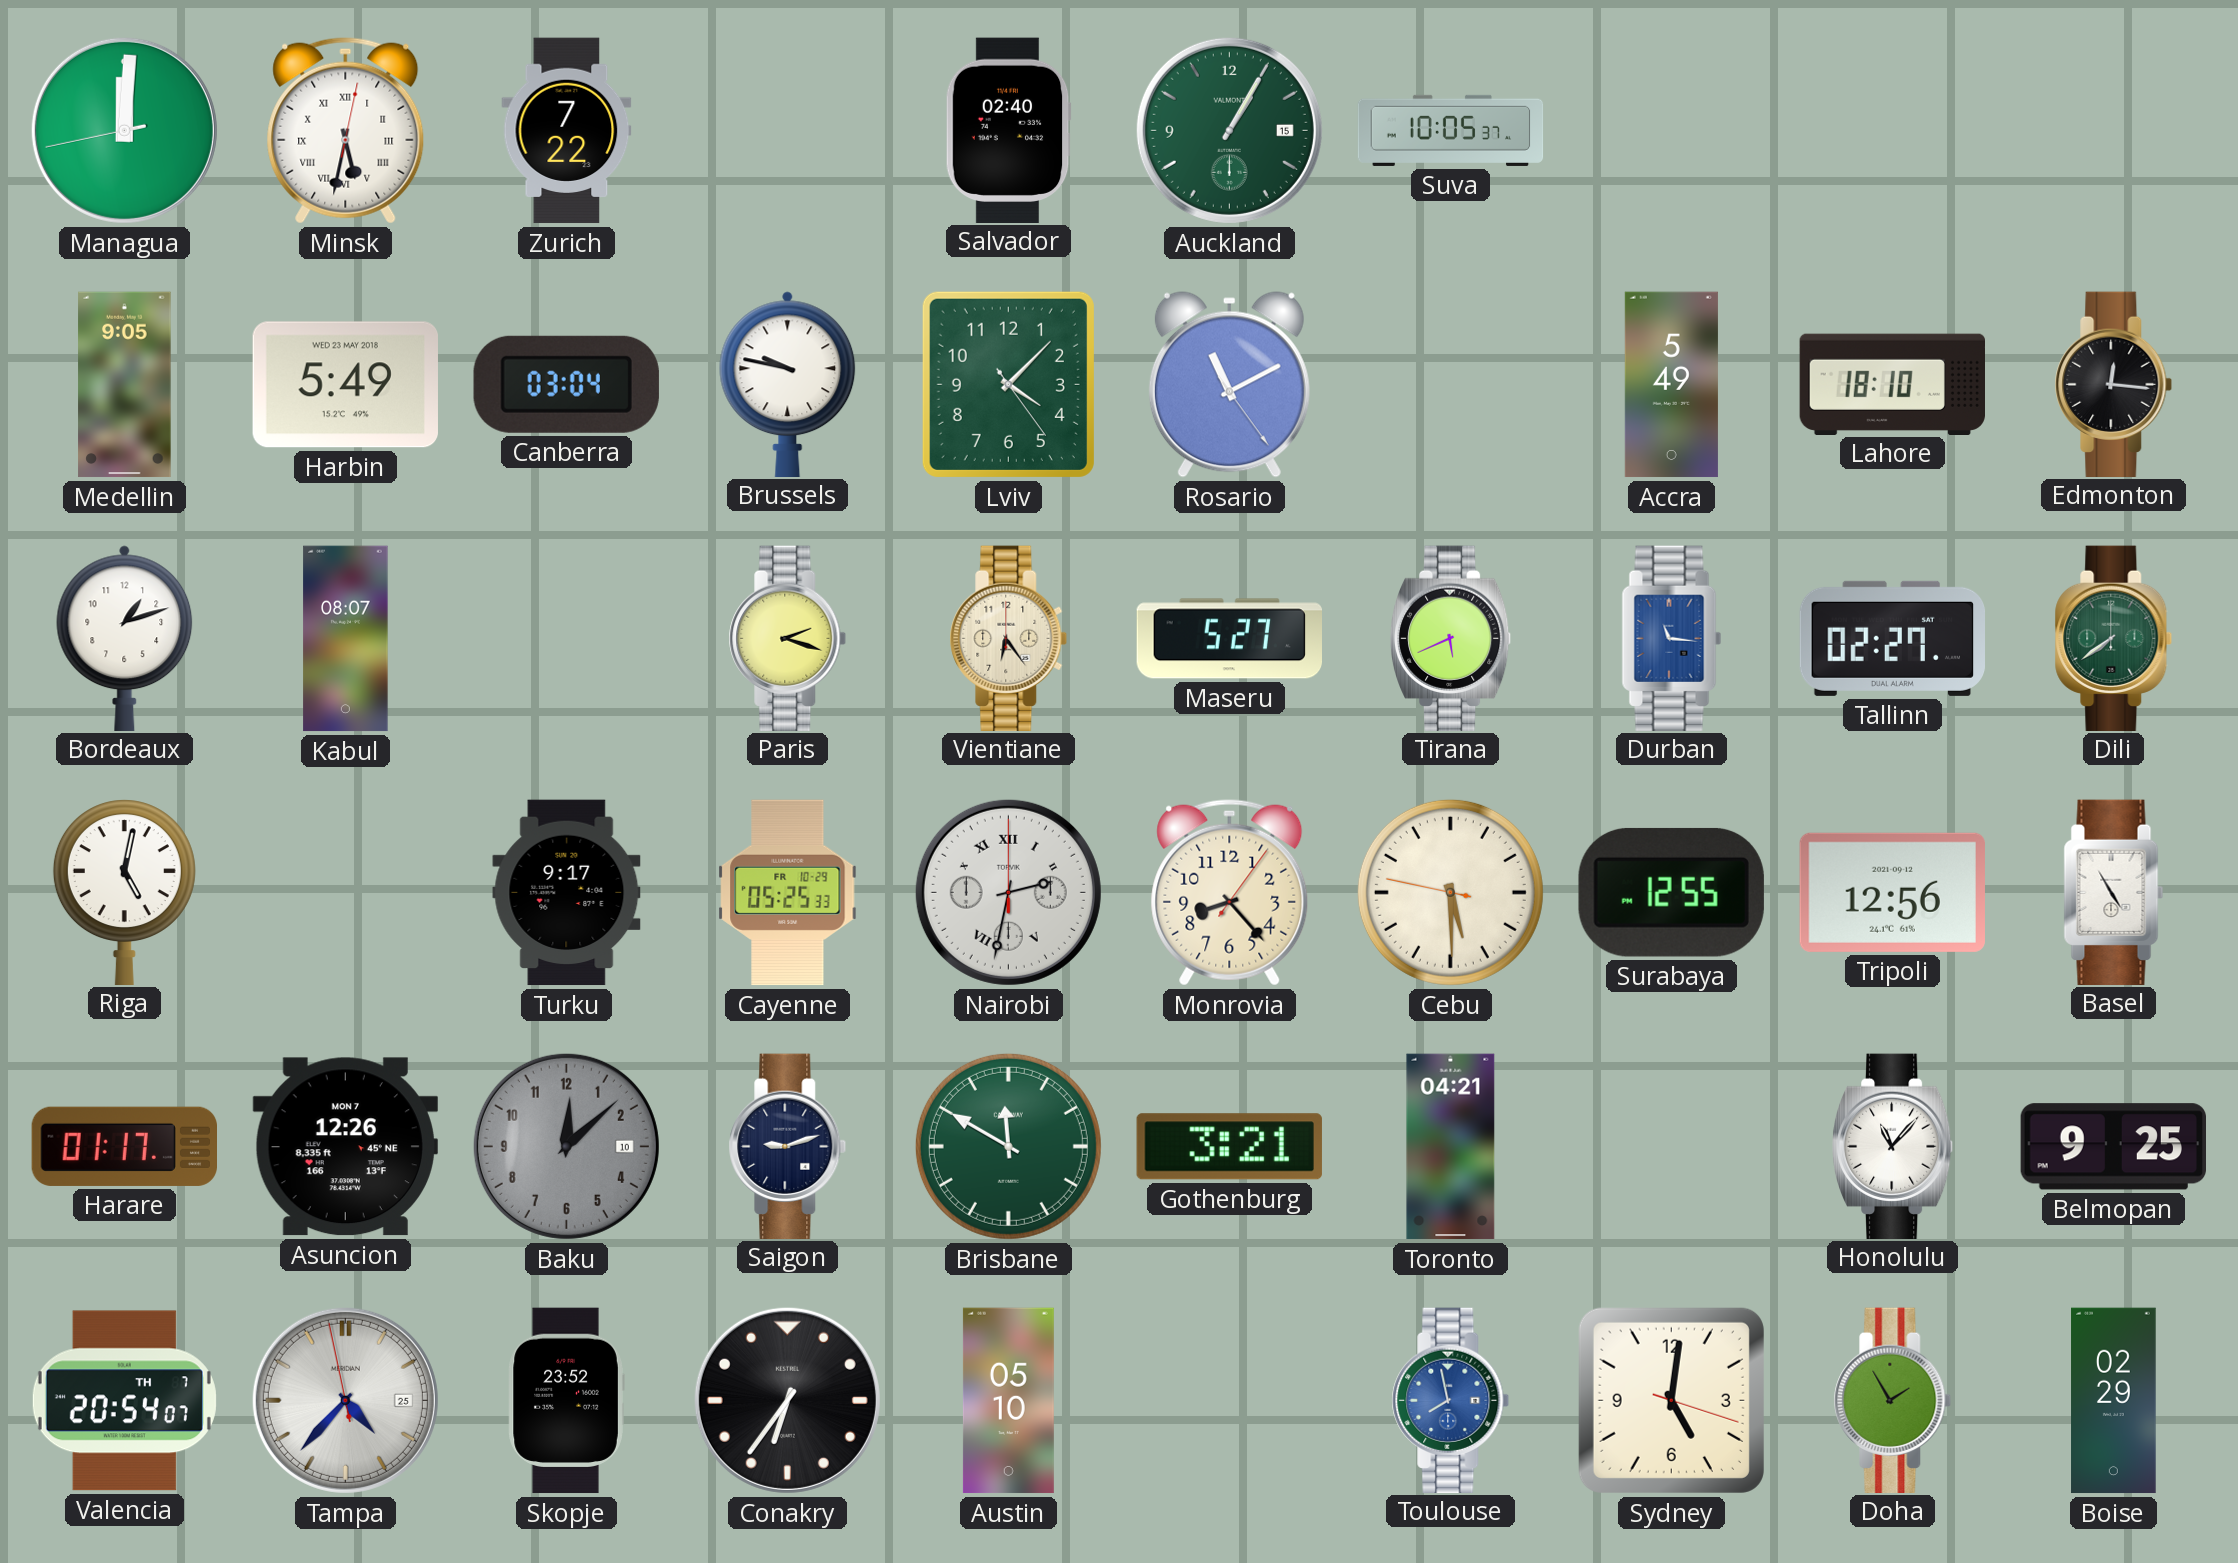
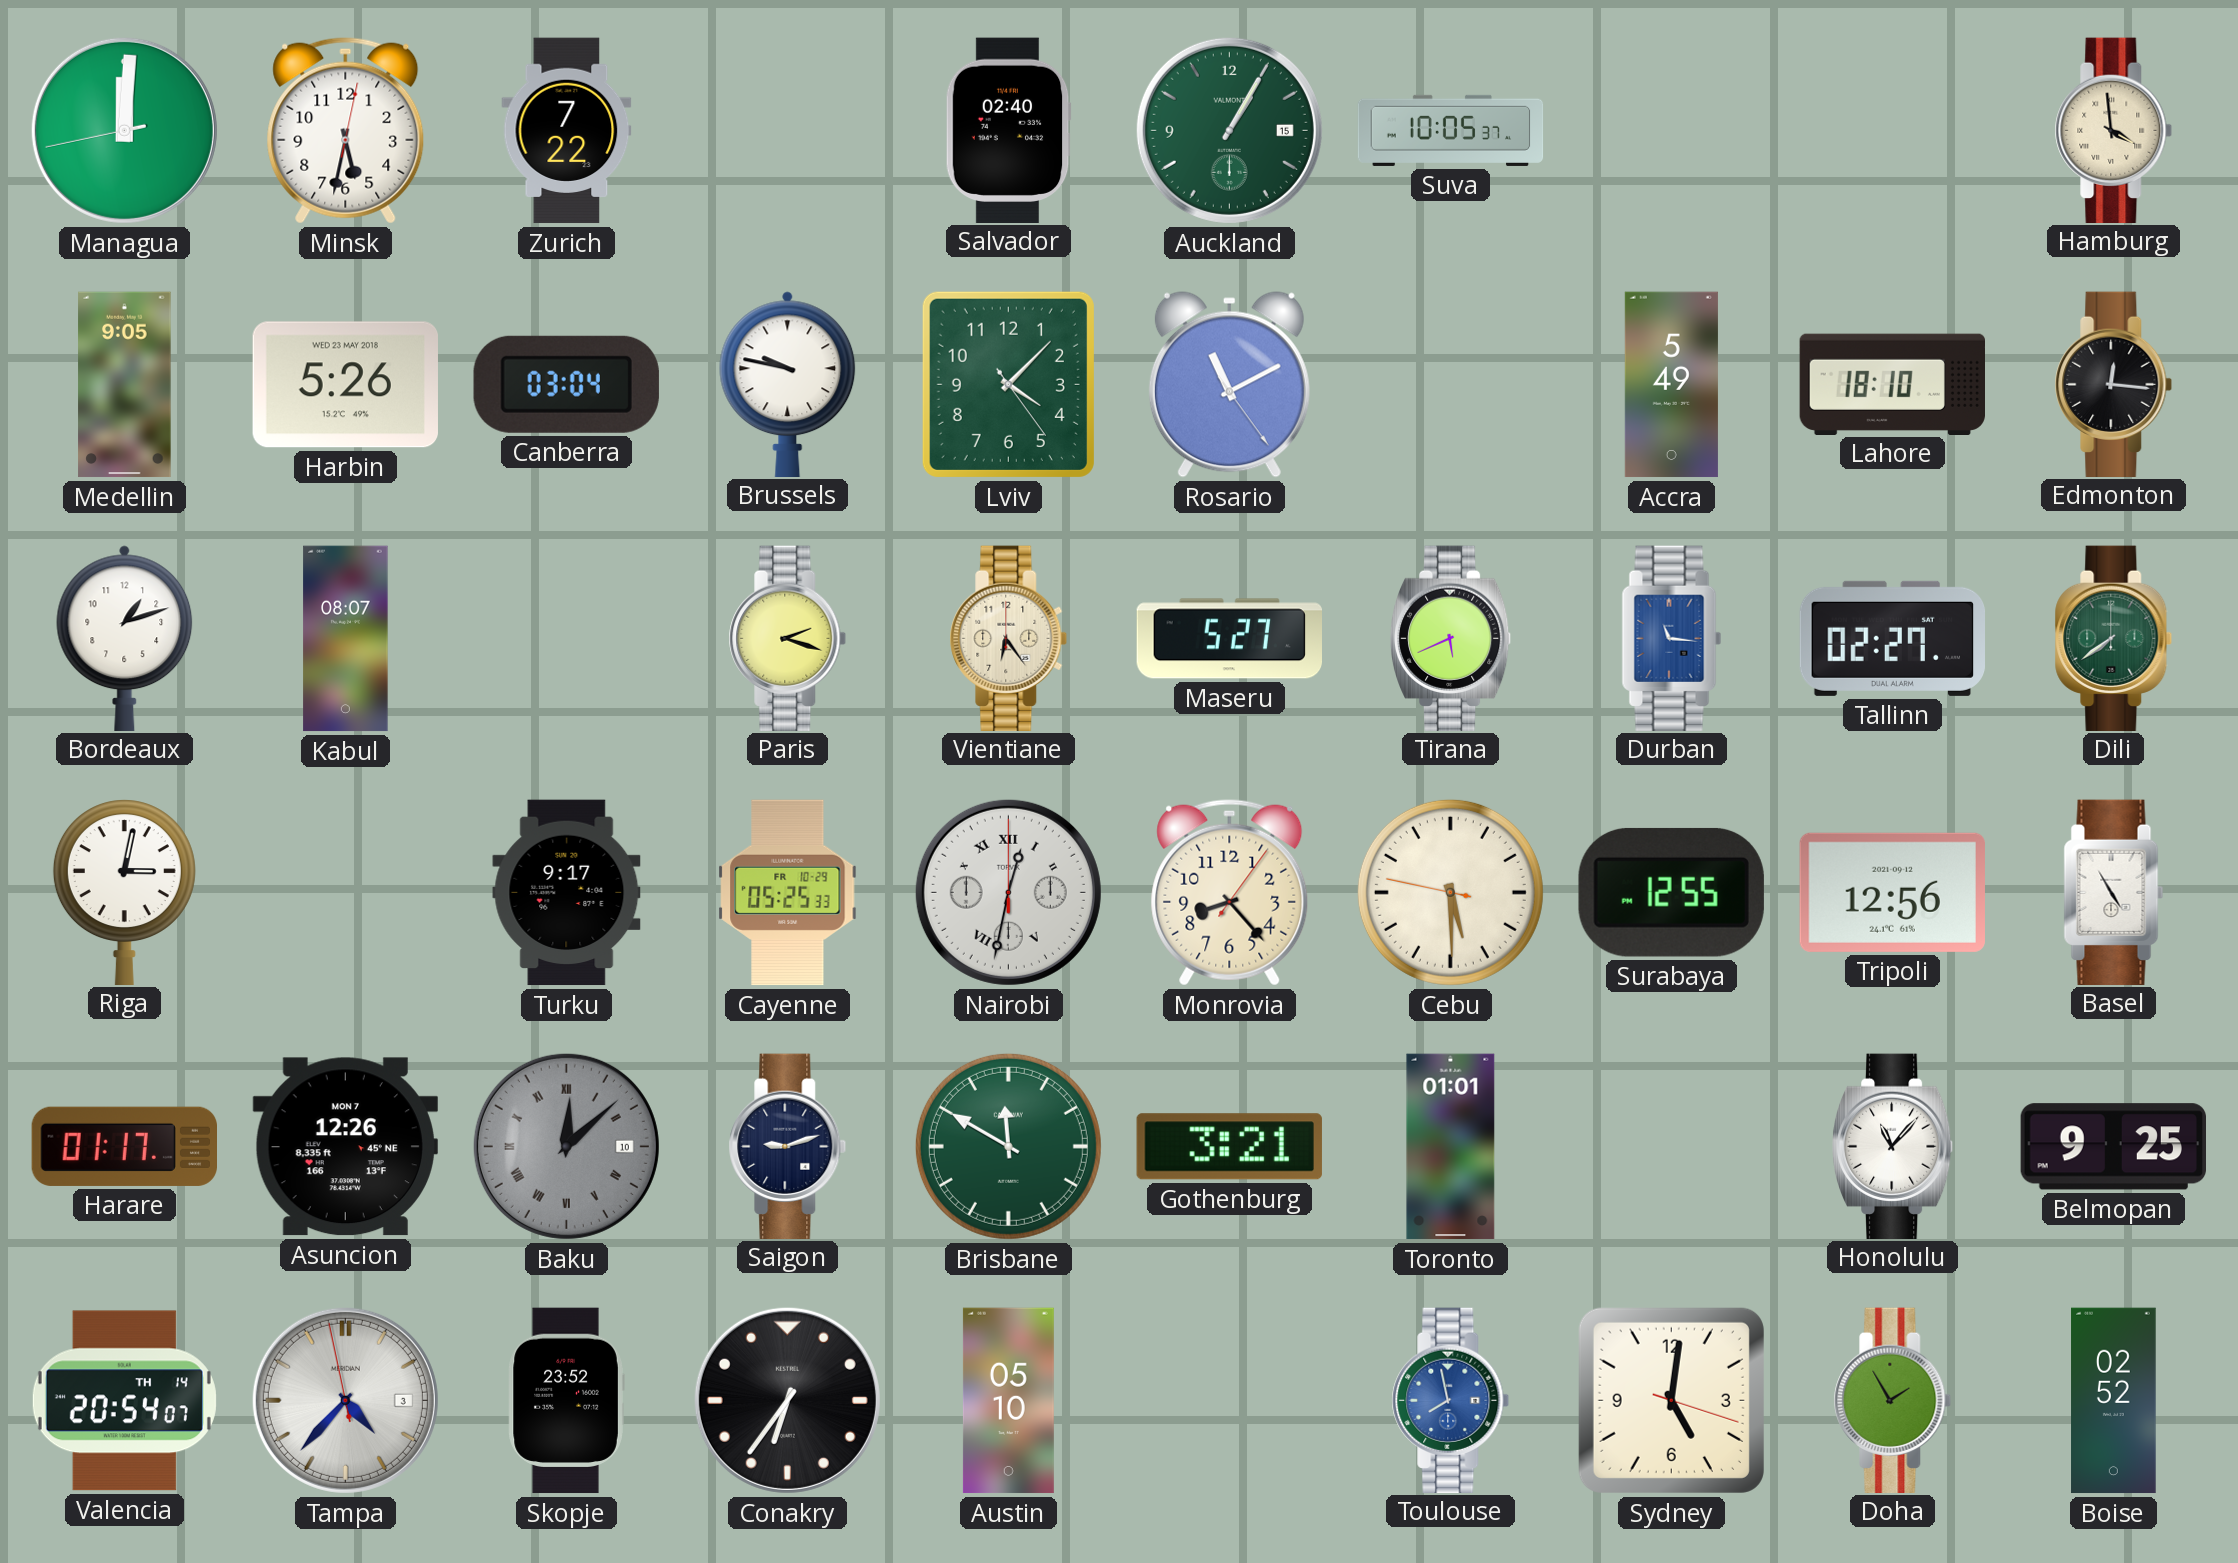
Minsk numerals: Roman -> Arabic
Hamburg: none -> 3:59
Harbin: 5:49 -> 5:26
Riga: 5:02 -> 3:02
Nairobi: 2:32 -> 12:32
Baku numerals: Arabic -> Roman
Toronto: 04:21 -> 01:01
Valencia date: TH 7 -> TH 14
Tampa date: 25 -> 3
Boise: 02:29 -> 02:52
